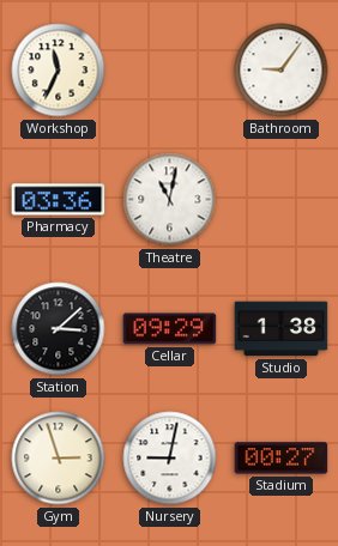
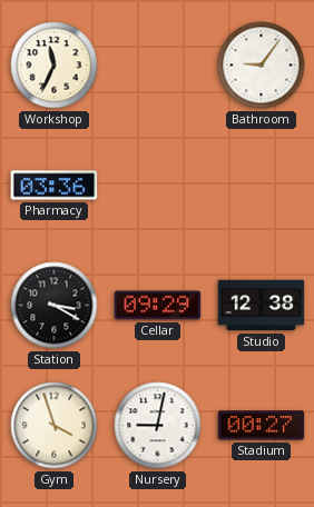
Theatre: 11:02 -> none
Station: 3:08 -> 3:20
Studio: 1:38 -> 12:38
Gym: 2:57 -> 3:57
